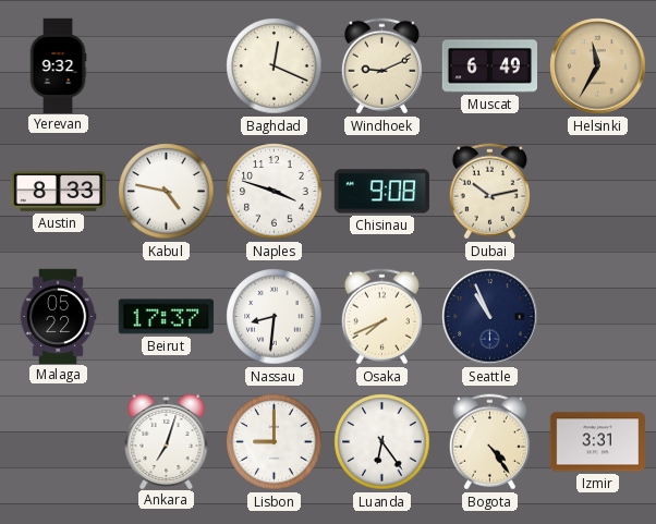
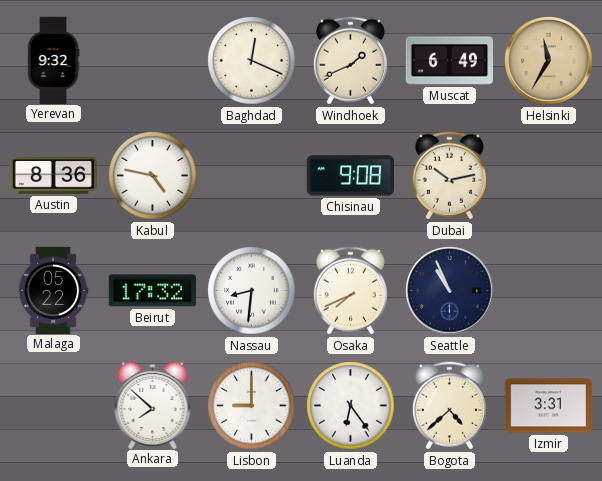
Windhoek: 9:11 -> 1:41
Austin: 8:33 -> 8:36
Naples: 3:48 -> none
Beirut: 17:37 -> 17:32
Ankara: 7:03 -> 7:52
Bogota: 4:24 -> 4:38
